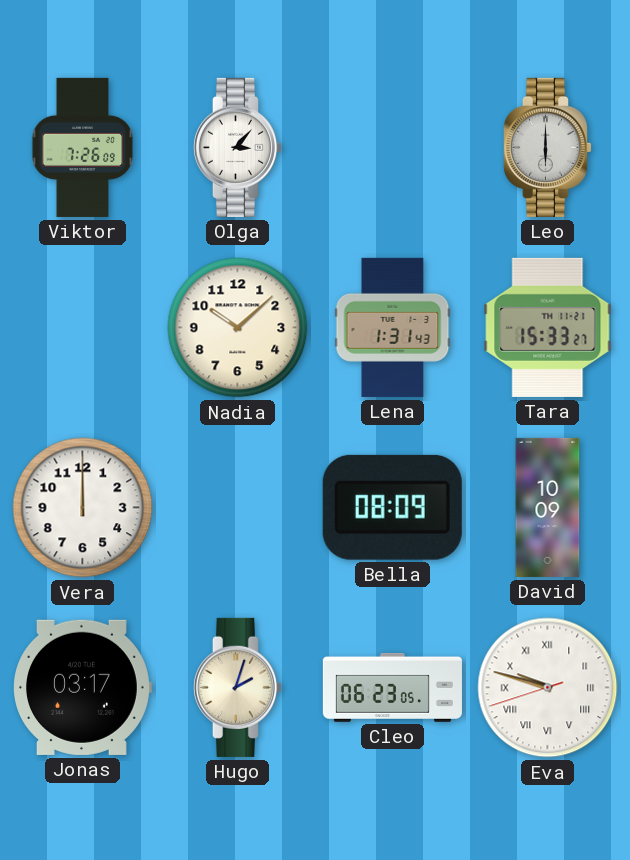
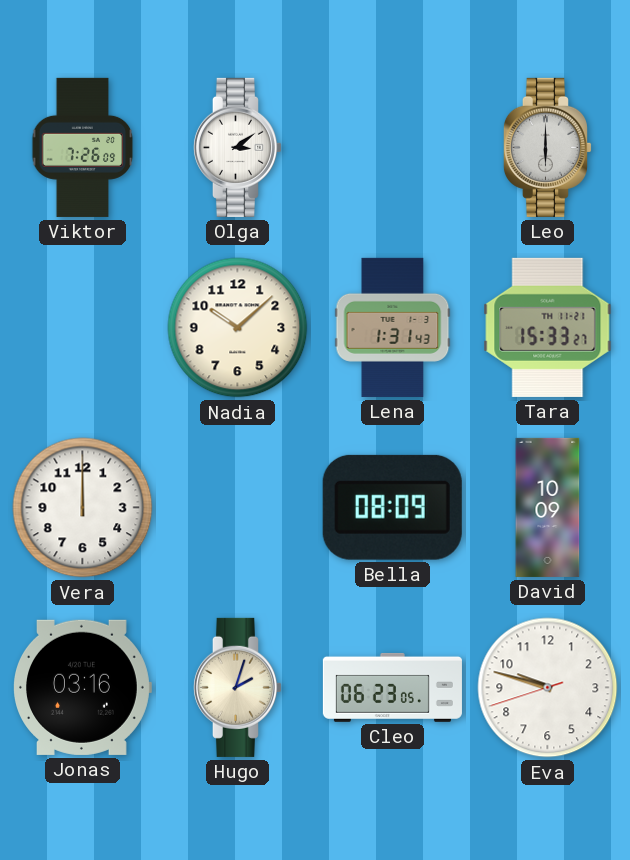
Olga: 3:07 -> 3:09
Jonas: 03:17 -> 03:16
Eva numerals: Roman -> Arabic
